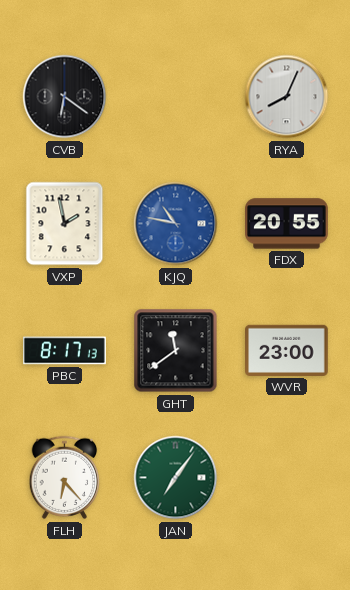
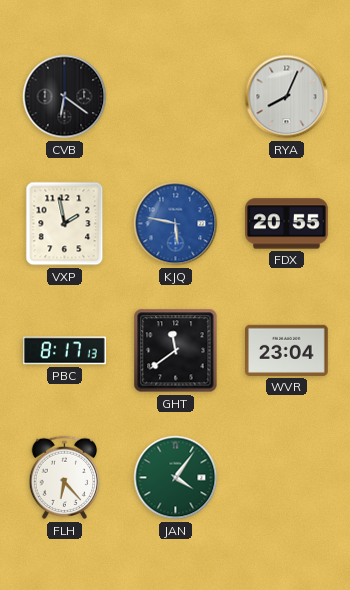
KJQ: 10:47 -> 5:47
WVR: 23:00 -> 23:04
JAN: 7:06 -> 4:06
